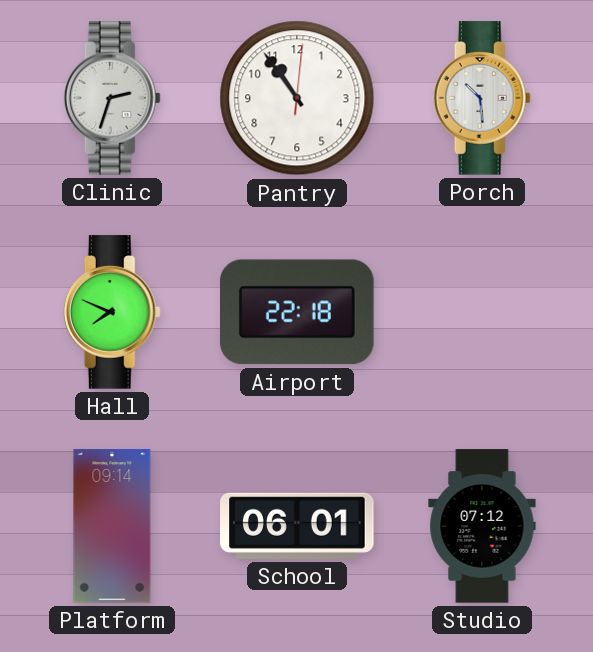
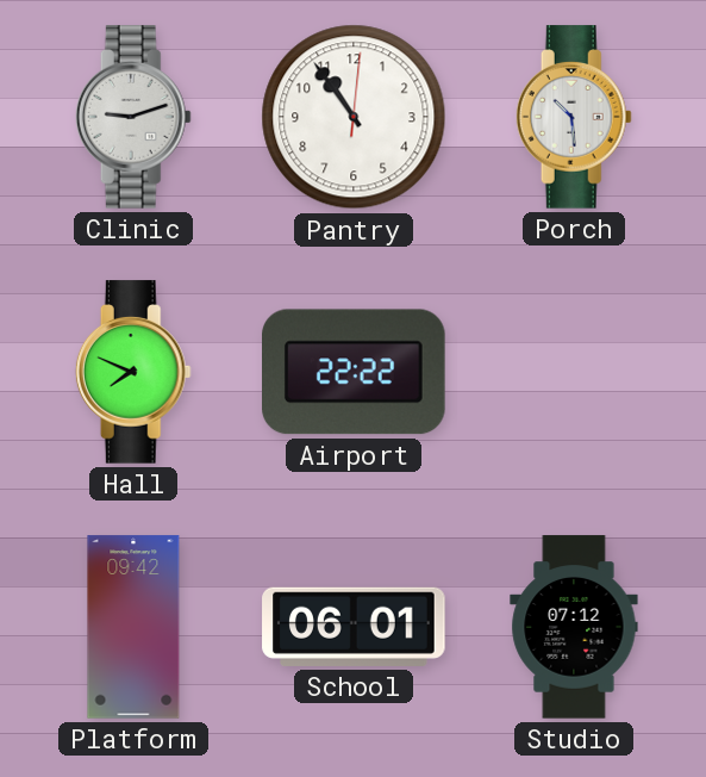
Clinic: 2:33 -> 9:12
Airport: 22:18 -> 22:22
Platform: 09:14 -> 09:42
